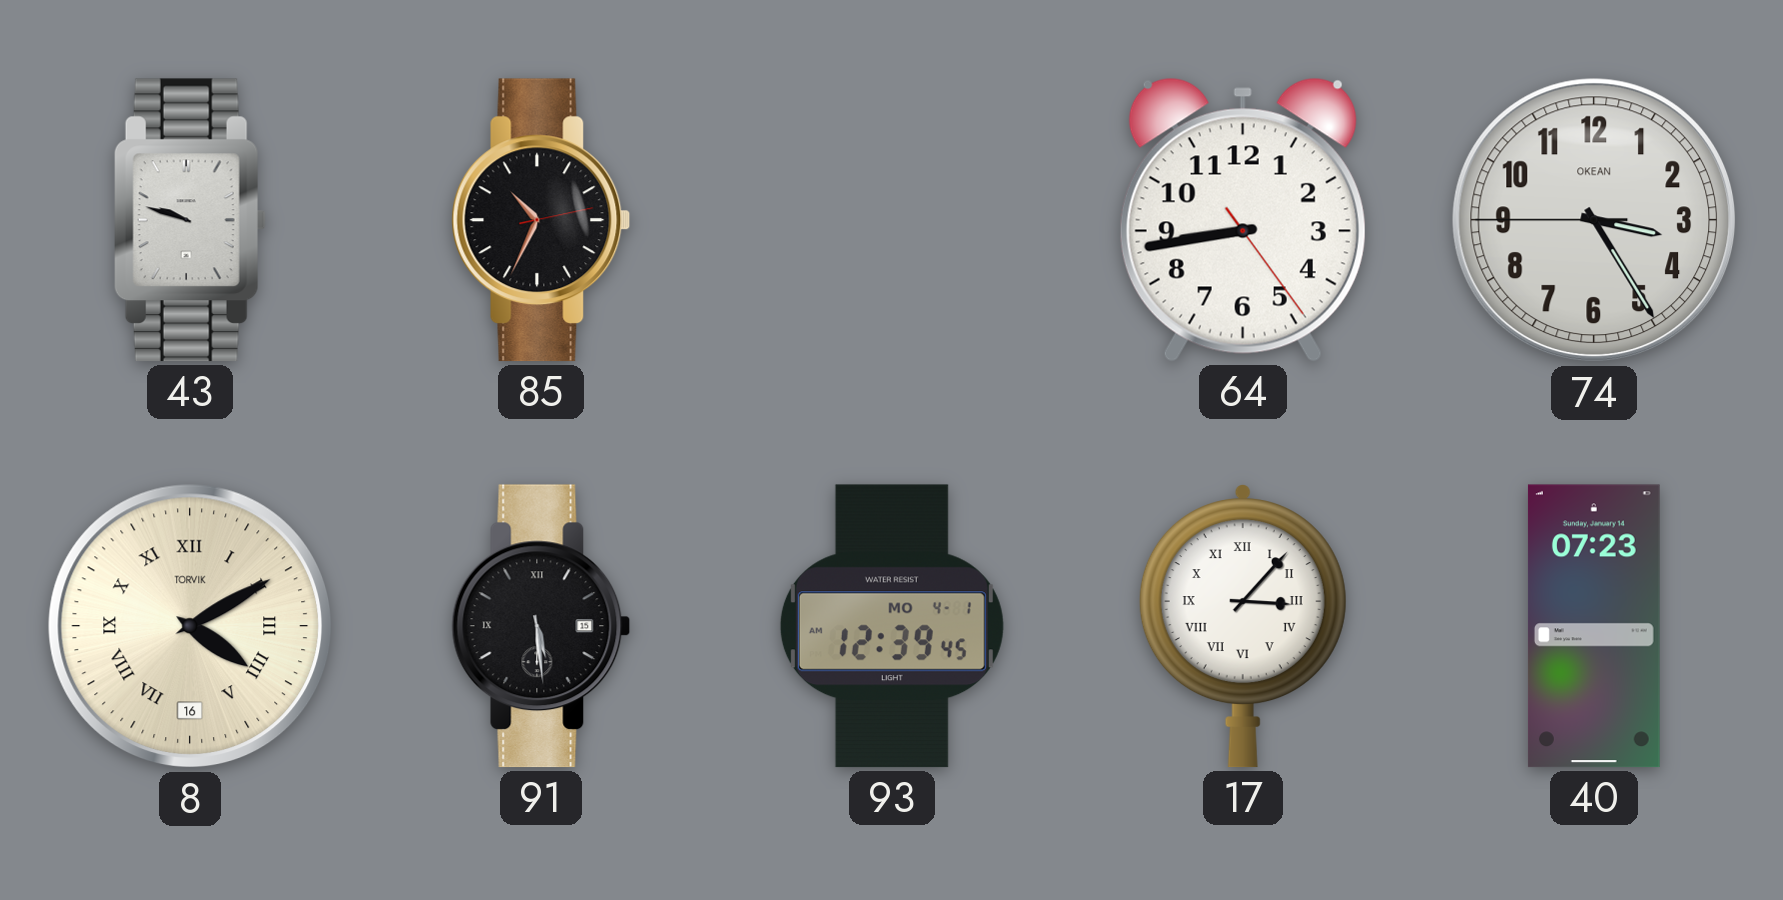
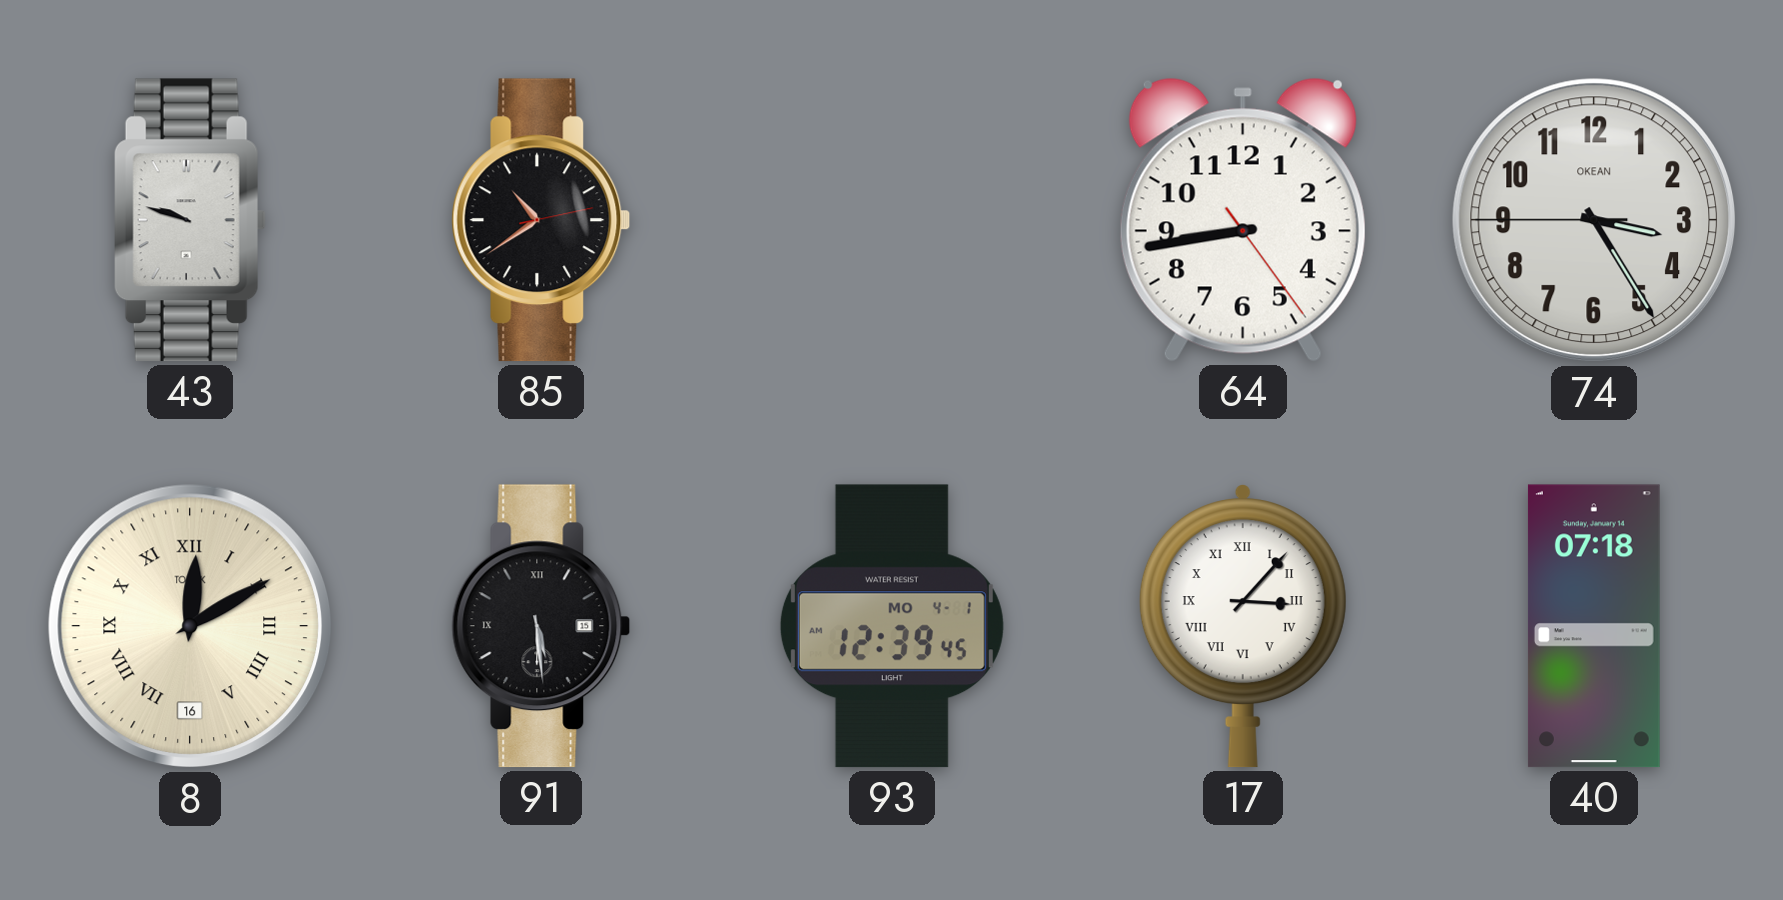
85: 10:34 -> 10:39
8: 4:10 -> 12:10
40: 07:23 -> 07:18
